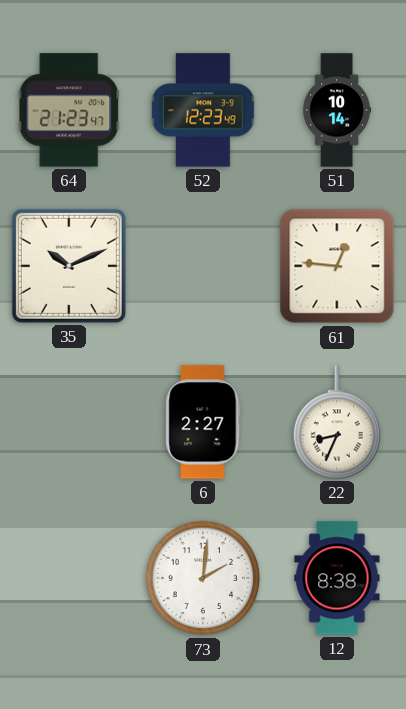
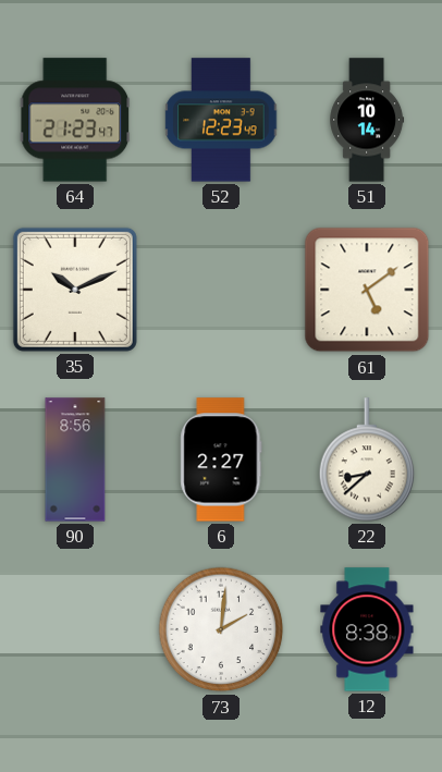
61: 12:46 -> 5:09
90: none -> 8:56
22: 8:34 -> 8:38
